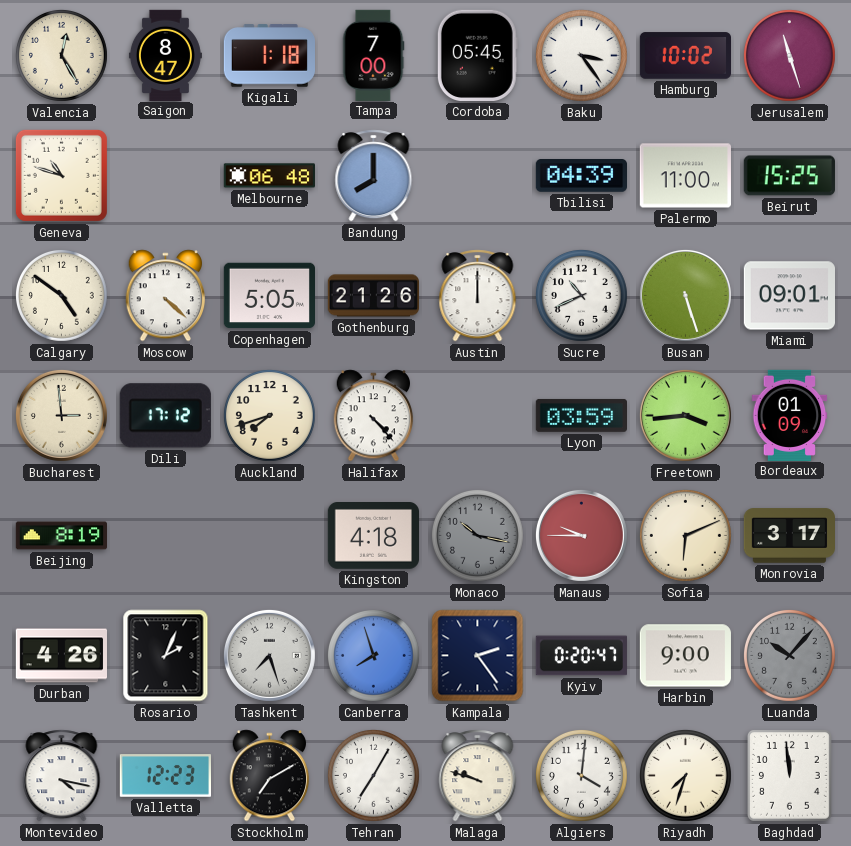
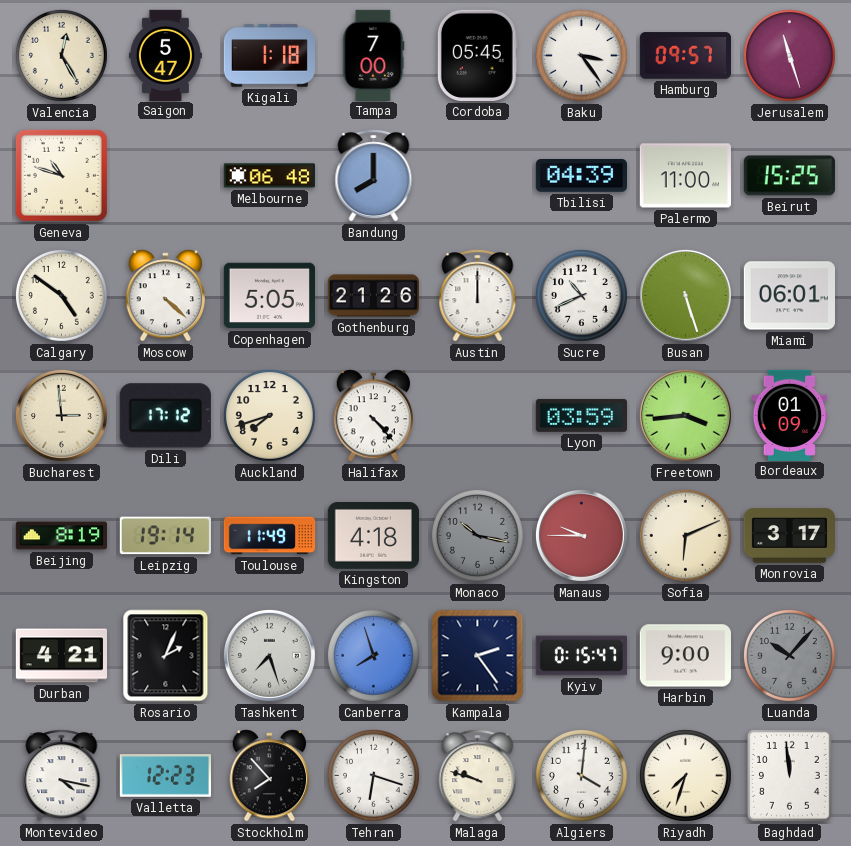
Saigon: 8:47 -> 5:47
Hamburg: 10:02 -> 09:57
Miami: 09:01 -> 06:01
Leipzig: none -> 19:14
Toulouse: none -> 11:49
Durban: 4:26 -> 4:21
Kyiv: 0:20 -> 0:15
Stockholm: 7:10 -> 7:53
Tehran: 7:05 -> 6:18
